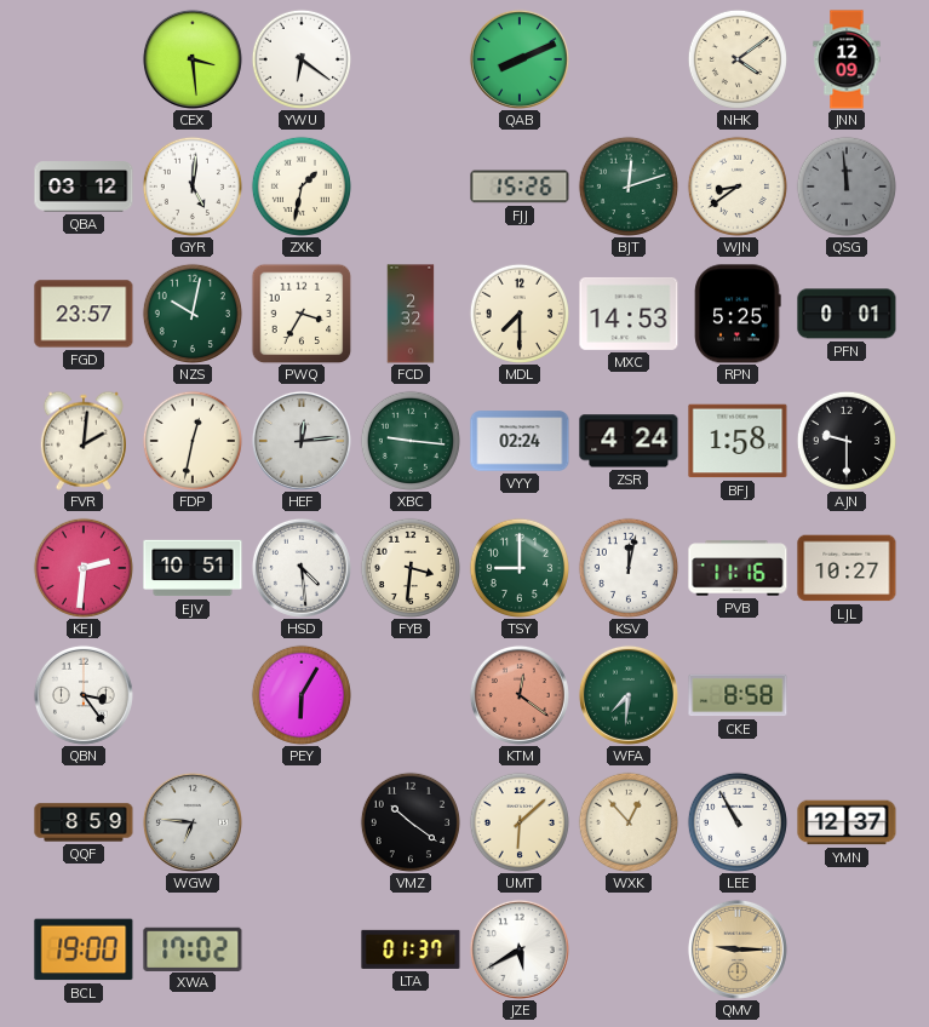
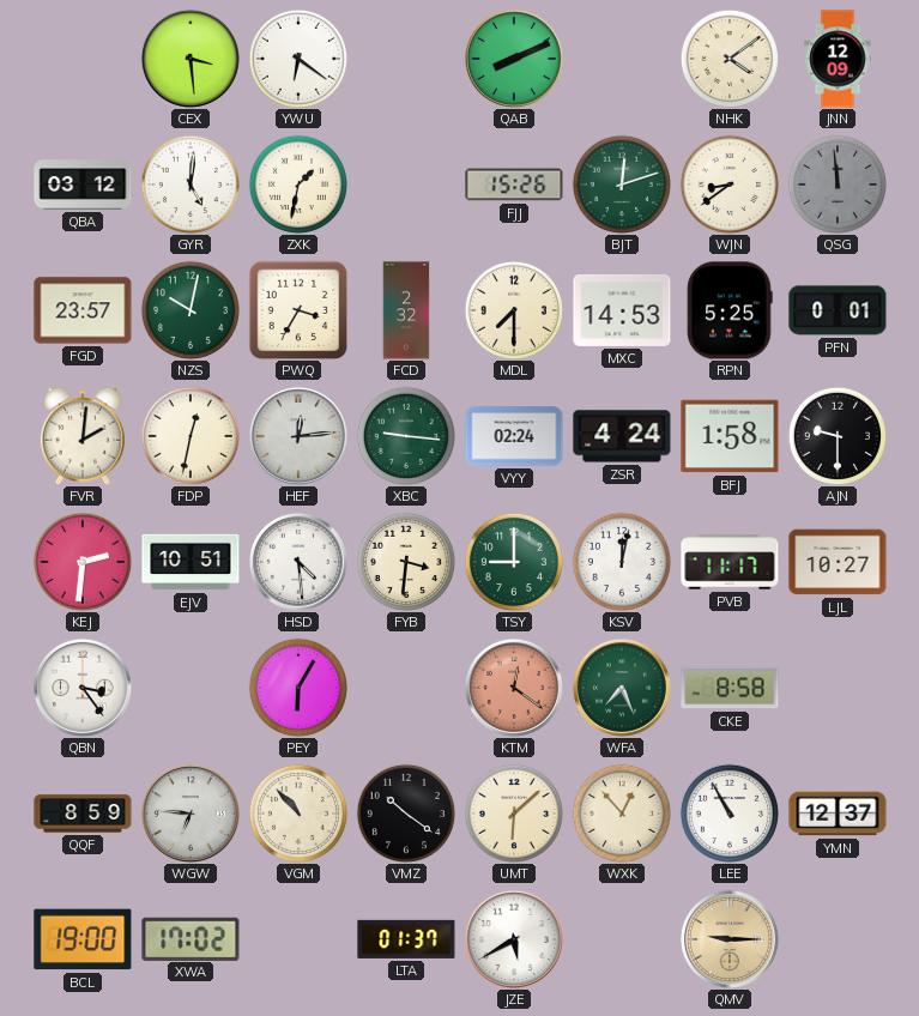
PVB: 11:16 -> 11:17
WFA: 7:31 -> 7:26
VGM: none -> 10:53
